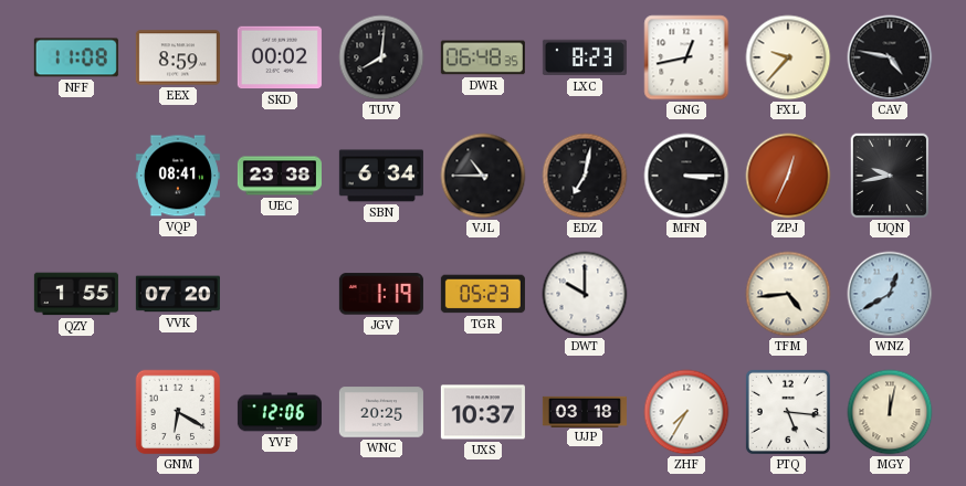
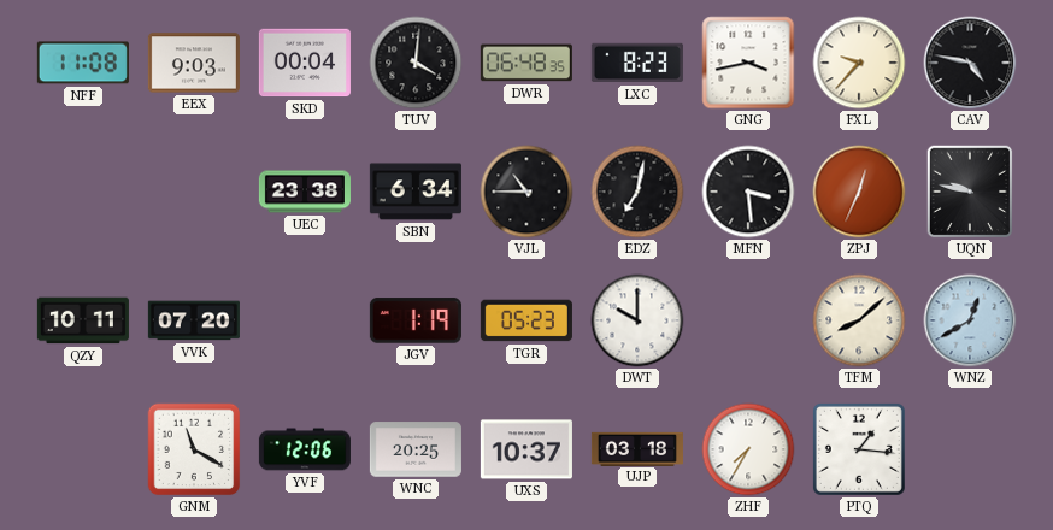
EEX: 8:59 -> 9:03
SKD: 00:02 -> 00:04
TUV: 8:01 -> 4:01
GNG: 12:43 -> 3:43
VQP: 08:41 -> none
MFN: 3:15 -> 3:29
UQN: 9:43 -> 9:47
QZY: 1:55 -> 10:11
TFM: 4:44 -> 8:08
GNM: 6:20 -> 11:20
PTQ: 5:16 -> 1:16
MGY: 12:02 -> none
